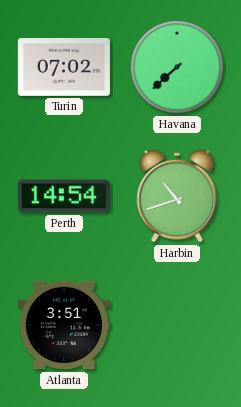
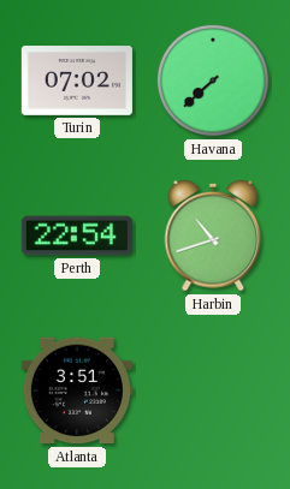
Perth: 14:54 -> 22:54
